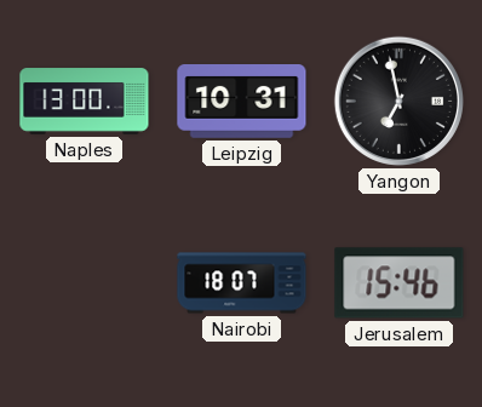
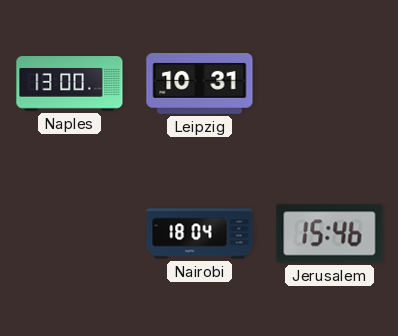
Yangon: 6:58 -> none
Nairobi: 18:07 -> 18:04
